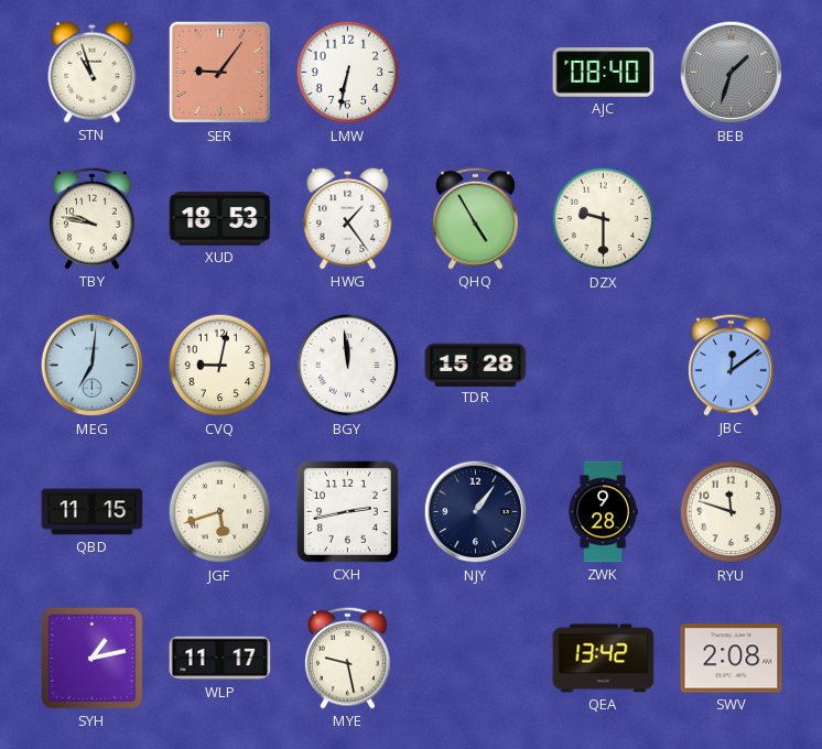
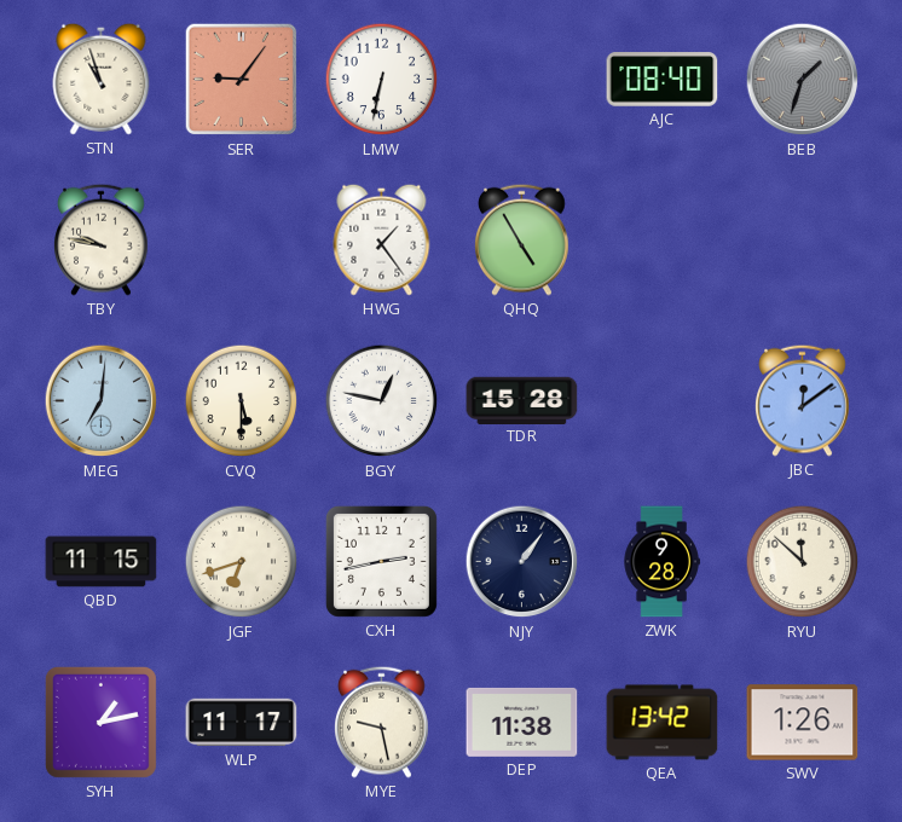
XUD: 18:53 -> none
DZX: 9:30 -> none
CVQ: 9:02 -> 5:30
BGY: 11:59 -> 12:47
JGF: 5:42 -> 6:42
RYU: 11:48 -> 11:52
DEP: none -> 11:38
SWV: 2:08 -> 1:26
